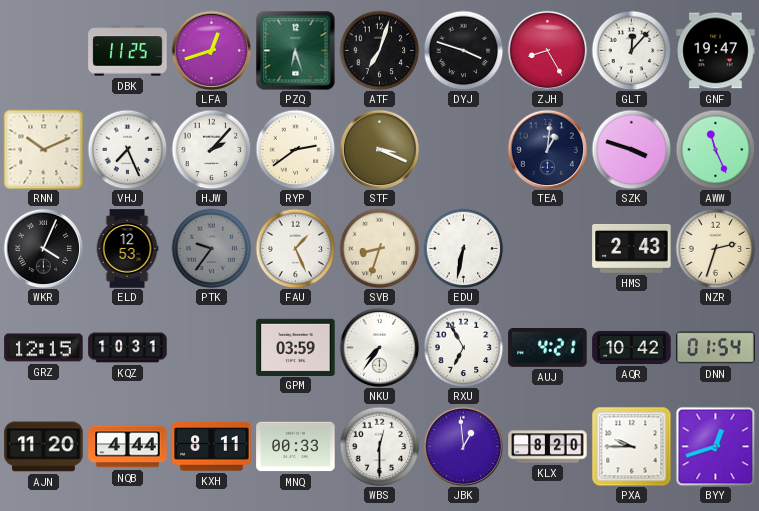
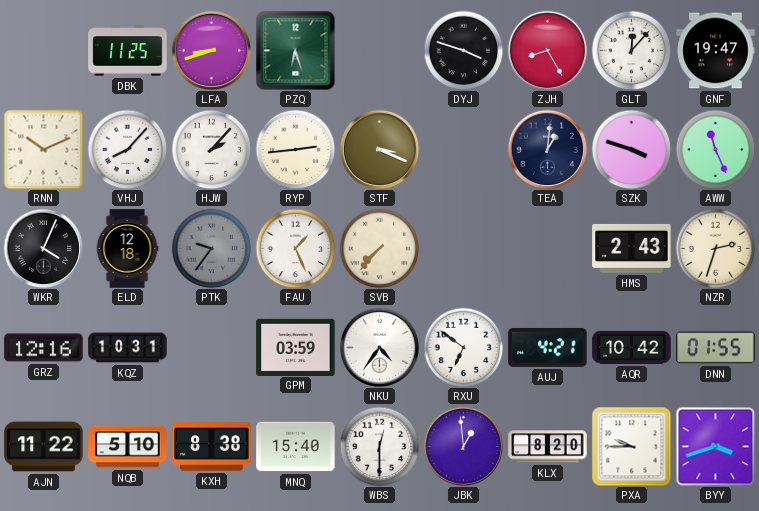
LFA: 12:42 -> 8:42
ATF: 7:03 -> none
VHJ: 7:26 -> 8:07
RYP: 2:39 -> 2:44
ELD: 12:53 -> 12:18
SVB: 8:33 -> 7:37
EDU: 6:32 -> none
GRZ: 12:15 -> 12:16
NKU: 7:36 -> 4:36
RXU: 6:55 -> 6:51
DNN: 01:54 -> 01:55
AJN: 11:20 -> 11:22
NQB: 4:44 -> 5:10
KXH: 8:11 -> 8:38
MNQ: 00:33 -> 15:40
BYY: 12:42 -> 3:42
